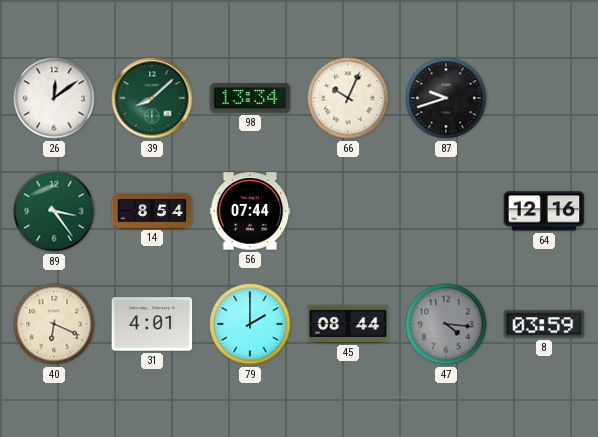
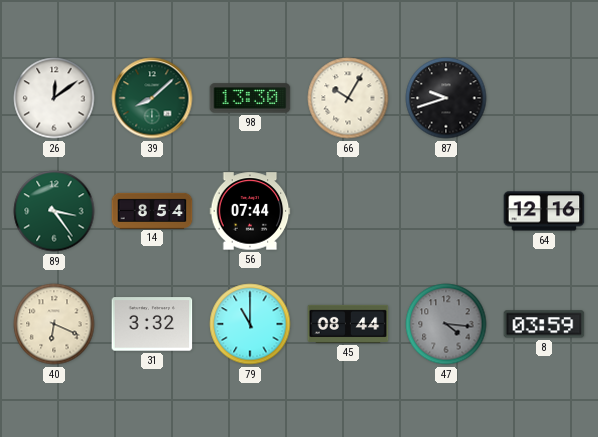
98: 13:34 -> 13:30
66: 10:04 -> 10:05
31: 4:01 -> 3:32
79: 2:00 -> 11:00
